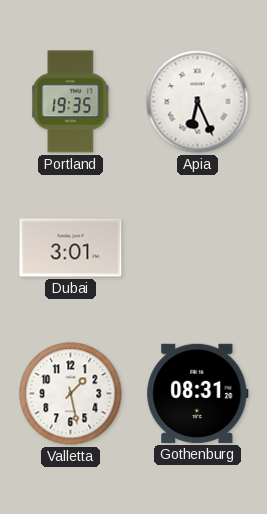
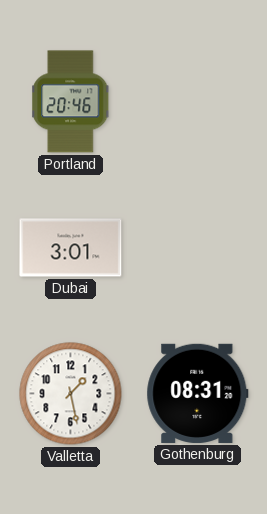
Portland: 19:35 -> 20:46
Apia: 6:26 -> none
